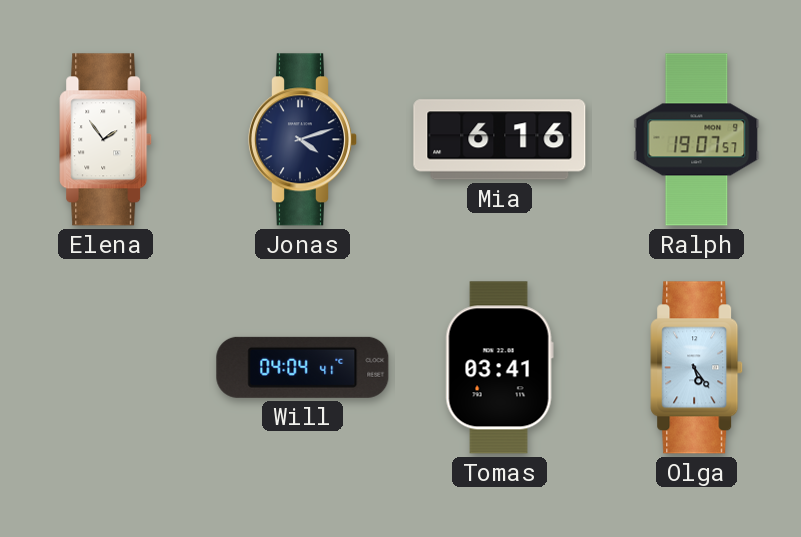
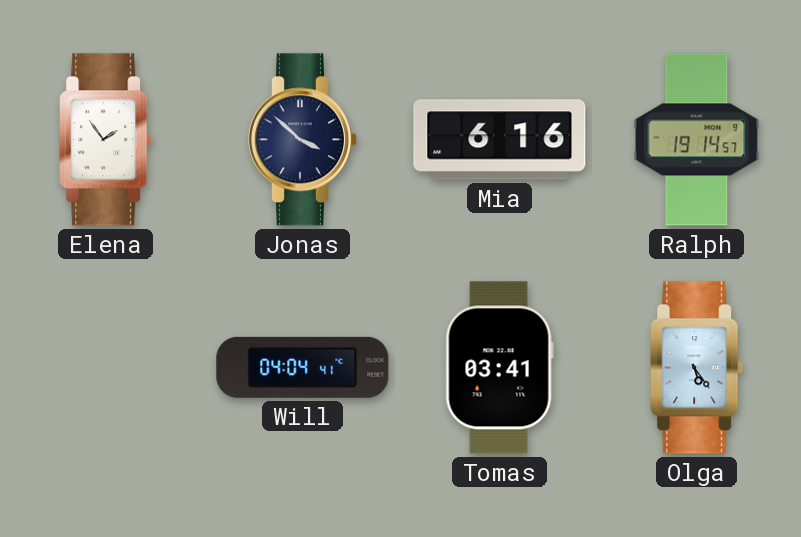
Jonas: 4:12 -> 3:52
Ralph: 19:07 -> 19:14
